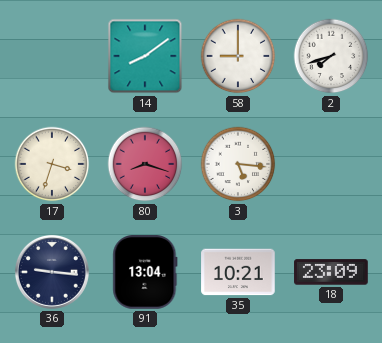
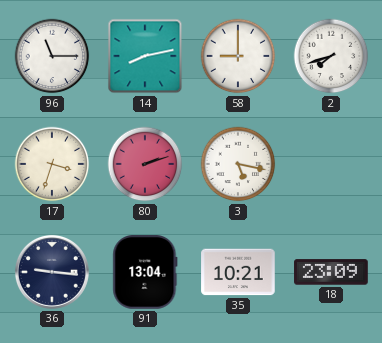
96: none -> 11:15
14: 8:09 -> 8:13
80: 8:18 -> 2:12
3: 5:16 -> 5:17
